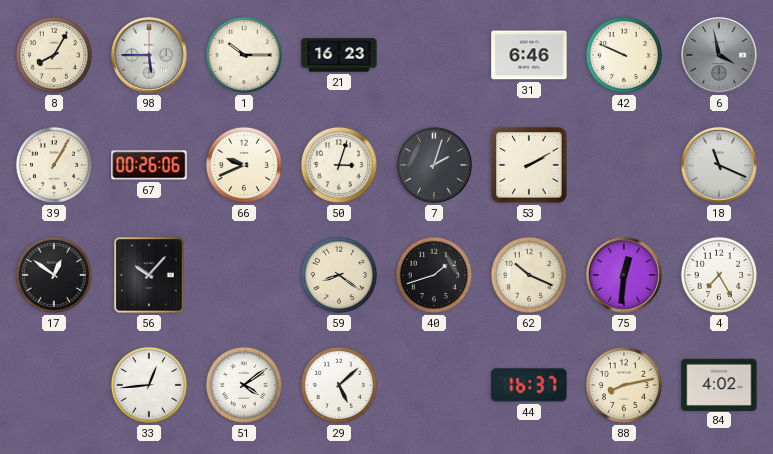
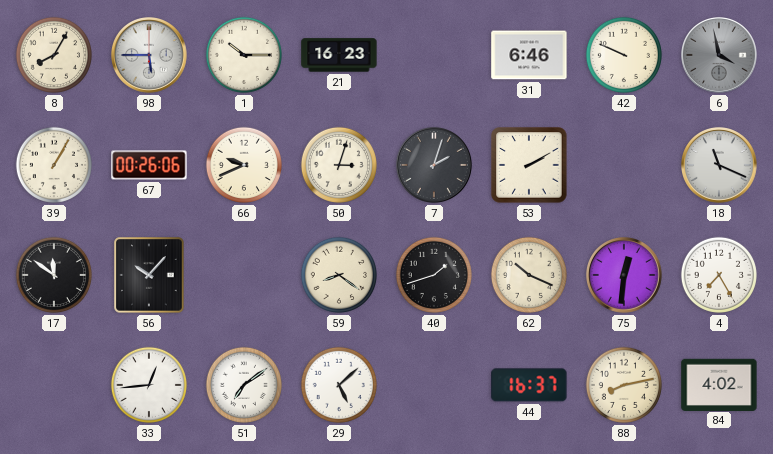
17: 12:51 -> 11:51
51: 4:09 -> 7:09
